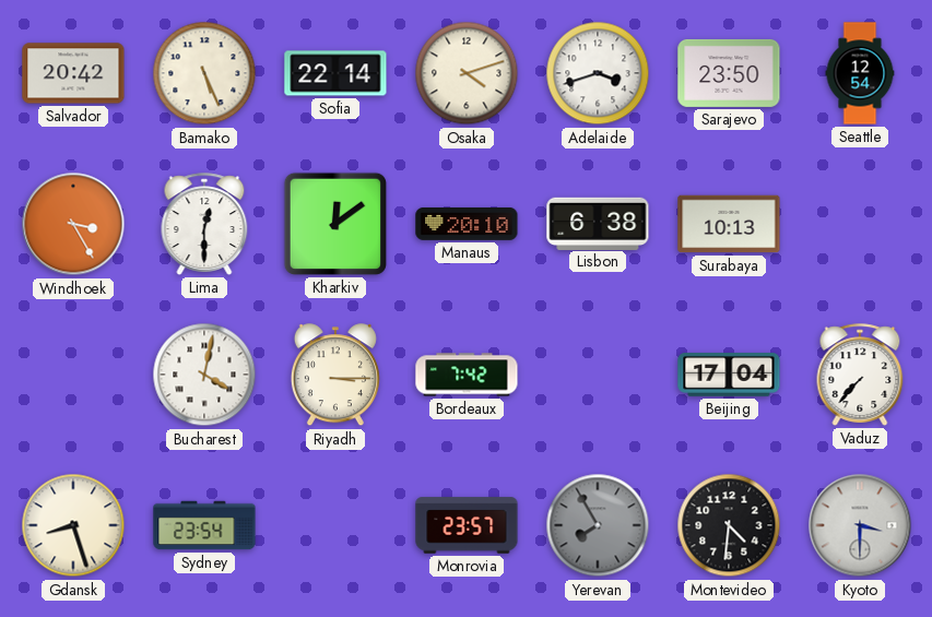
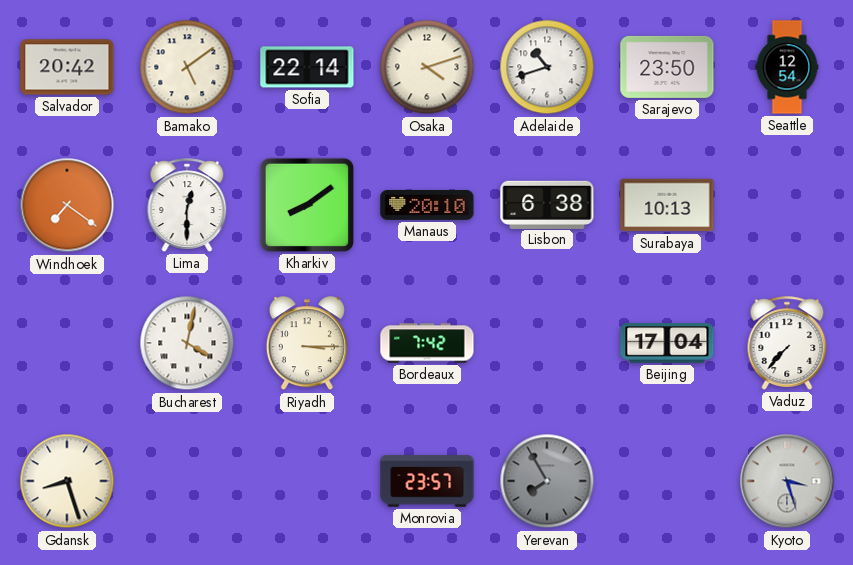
Bamako: 5:26 -> 5:09
Adelaide: 3:42 -> 10:42
Windhoek: 3:25 -> 7:21
Kharkiv: 12:09 -> 8:09
Sydney: 23:54 -> none
Montevideo: 4:31 -> none
Kyoto: 3:30 -> 3:27
